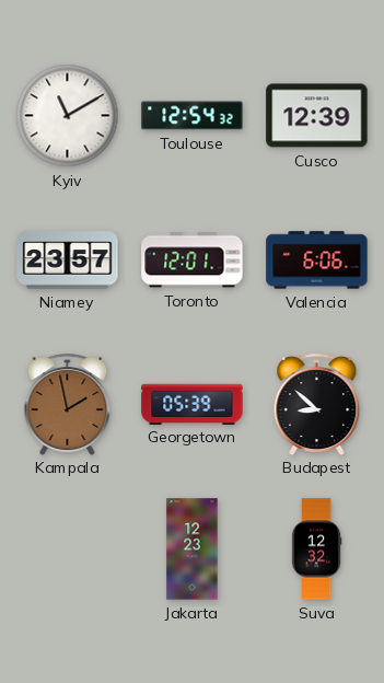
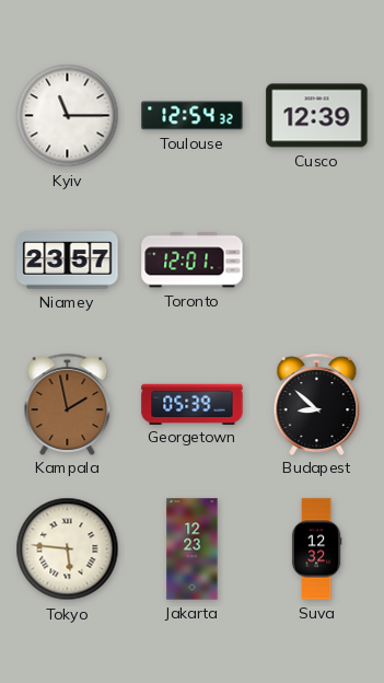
Kyiv: 11:10 -> 11:15
Valencia: 6:06 -> none
Tokyo: none -> 5:46
